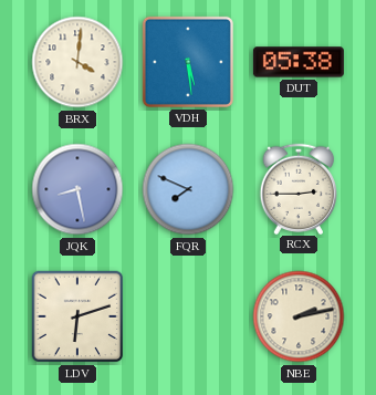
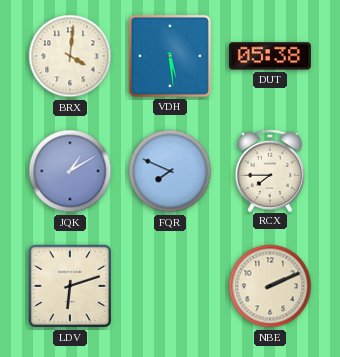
JQK: 8:28 -> 1:10
RCX: 2:45 -> 7:45
NBE: 2:13 -> 2:11
